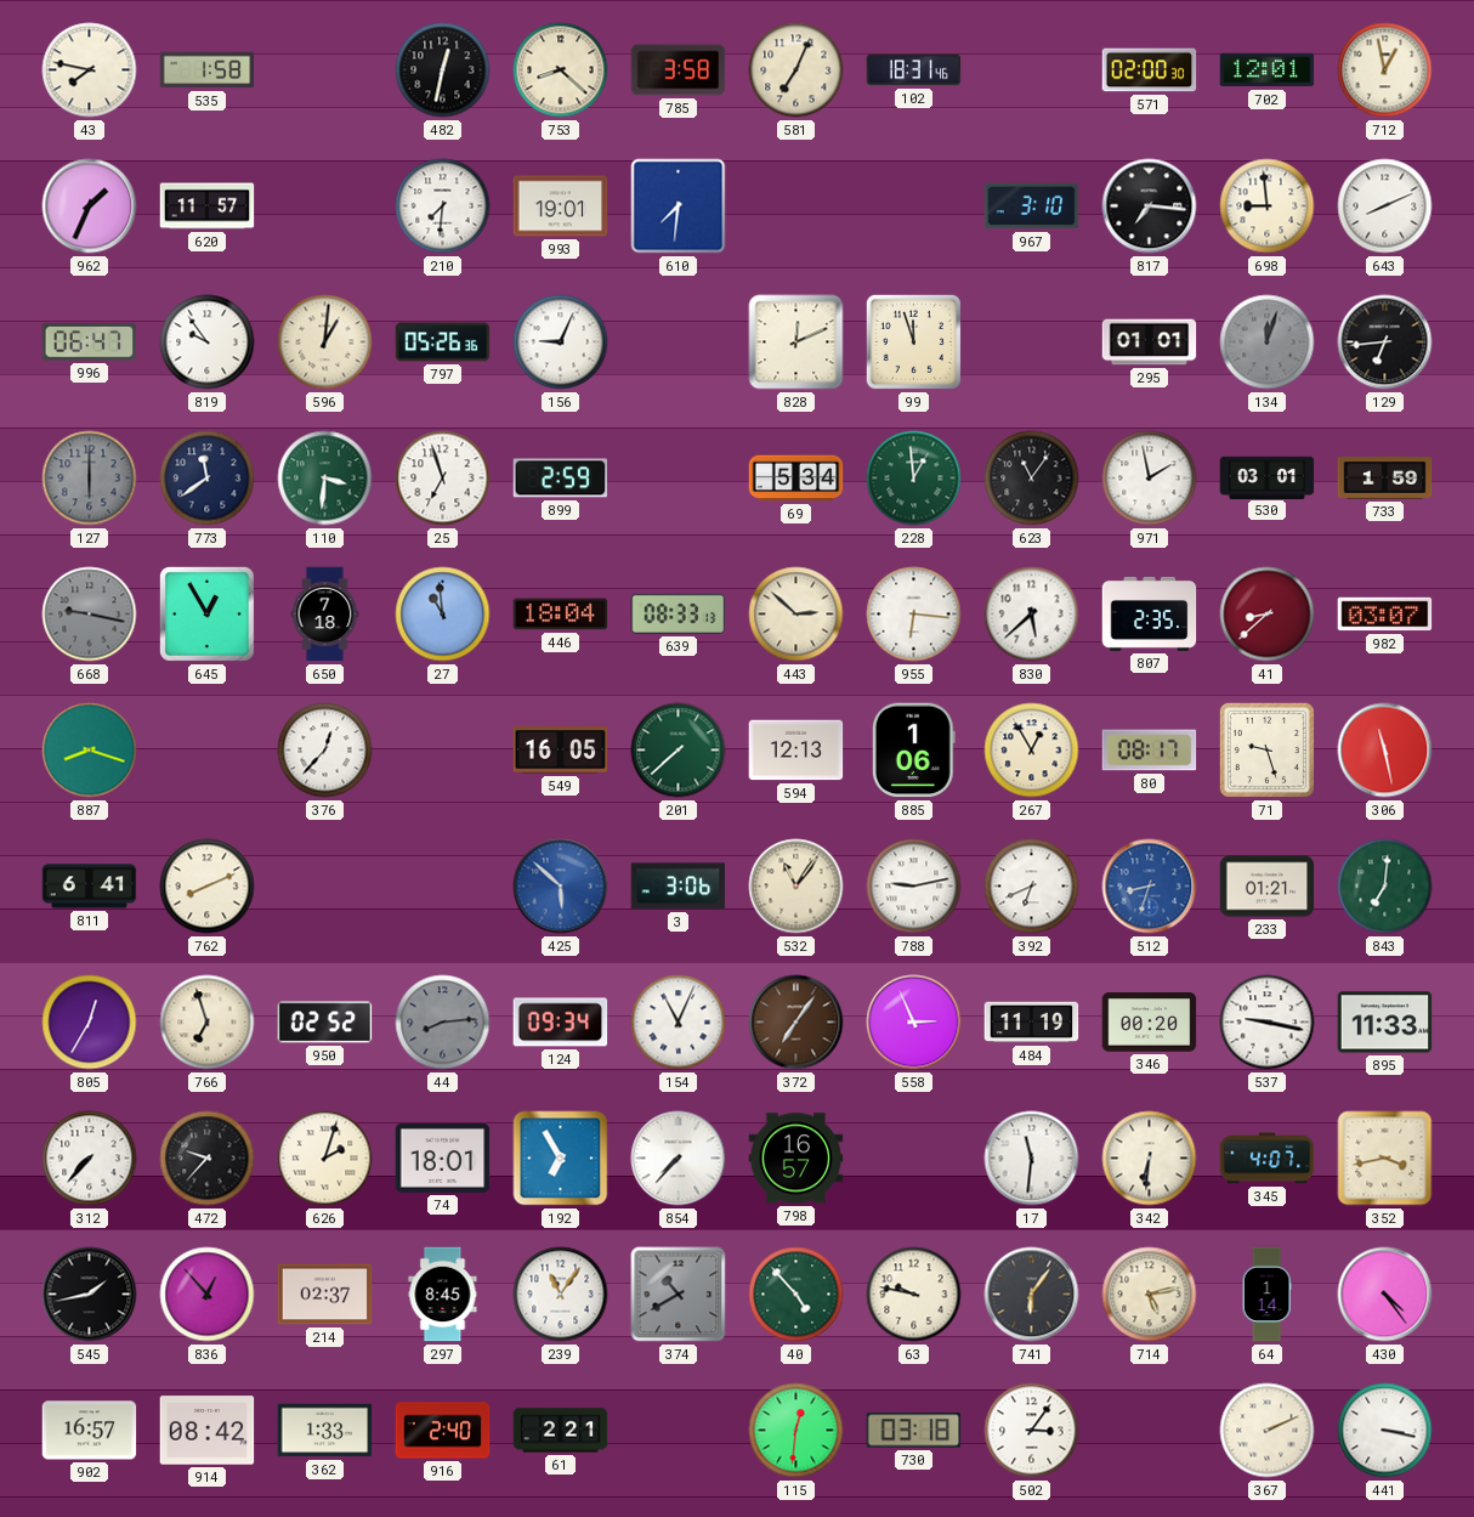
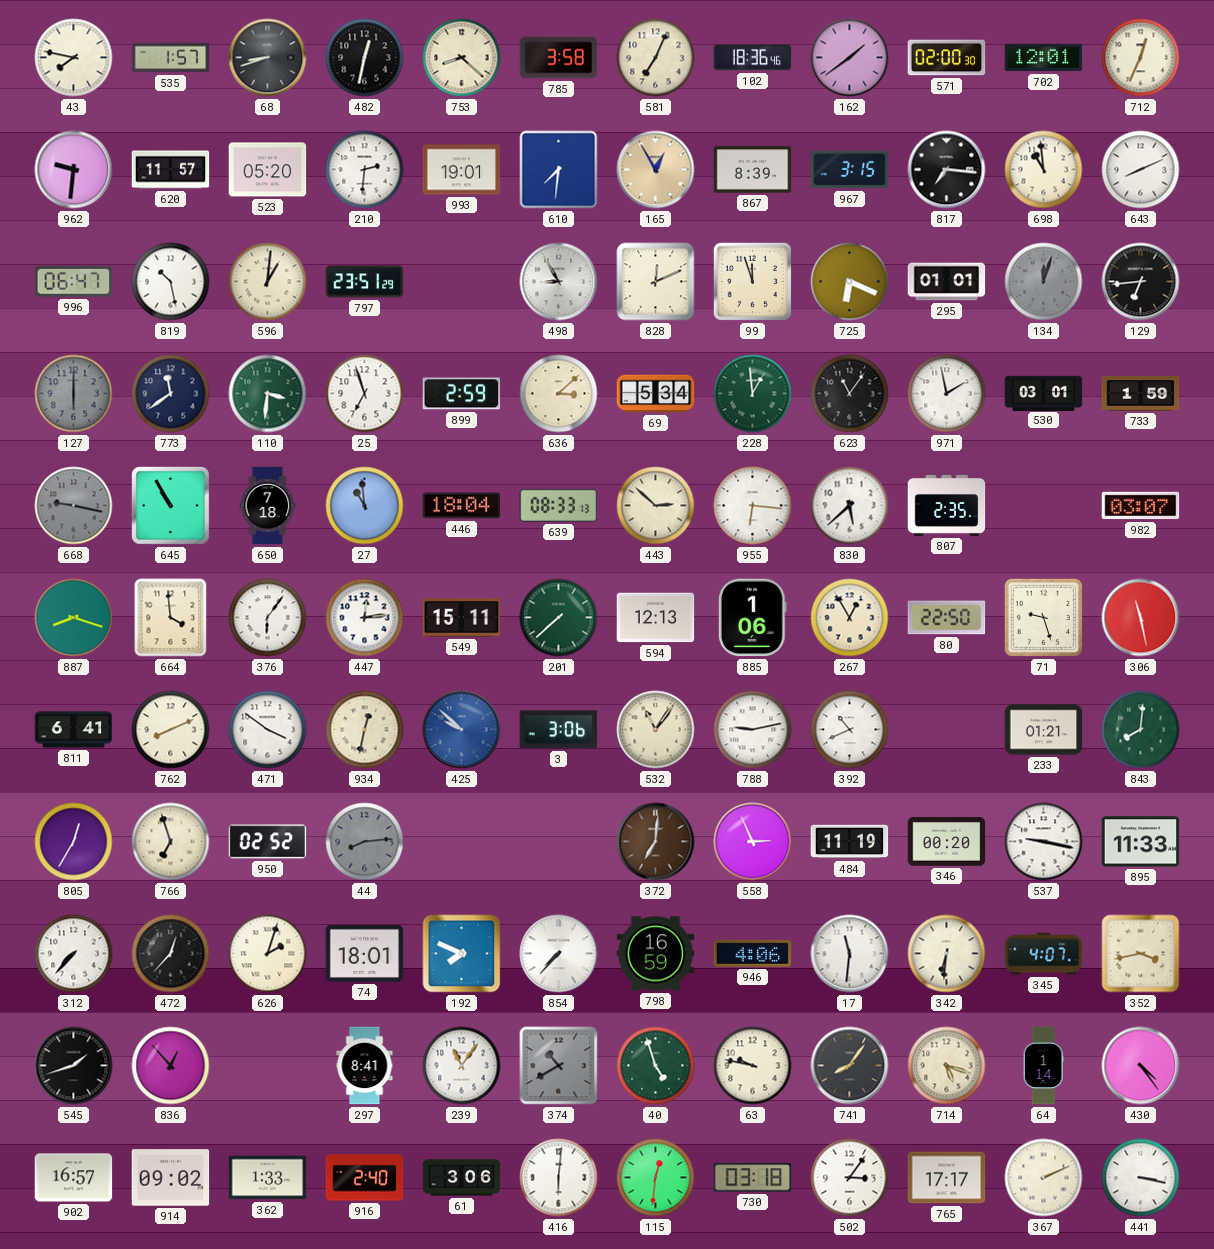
535: 1:58 -> 1:57
68: none -> 8:42
102: 18:31 -> 18:36
162: none -> 1:39
712: 12:58 -> 12:34
962: 1:34 -> 9:31
523: none -> 05:20
210: 7:31 -> 2:31
165: none -> 12:55
867: none -> 8:39
967: 3:10 -> 3:15
698: 8:59 -> 10:59
819: 9:54 -> 10:28
797: 05:26 -> 23:51
156: 9:04 -> none
498: none -> 8:55
725: none -> 6:19
636: none -> 3:08
645: 12:55 -> 10:55
41: 8:38 -> none
664: none -> 3:59
376: 12:37 -> 6:06
447: none -> 12:14
549: 16:05 -> 15:11
80: 08:17 -> 22:50
471: none -> 3:51
934: none -> 12:32
425: 5:52 -> 9:52
392: 6:41 -> 10:41
512: 8:33 -> none
843: 7:01 -> 8:01
124: 09:34 -> none
154: 11:04 -> none
372: 7:06 -> 7:01
472: 9:37 -> 12:37
192: 6:55 -> 7:49
798: 16:57 -> 16:59
946: none -> 4:06
545: 1:43 -> 1:42
214: 02:37 -> none
297: 8:45 -> 8:41
40: 4:53 -> 4:57
741: 6:06 -> 8:06
714: 5:13 -> 5:18
914: 08:42 -> 09:02
61: 2:21 -> 3:06
416: none -> 6:01
765: none -> 17:17
